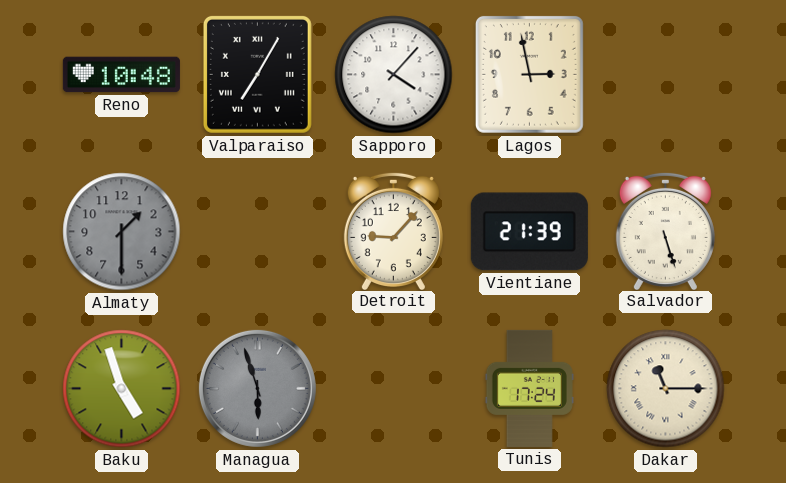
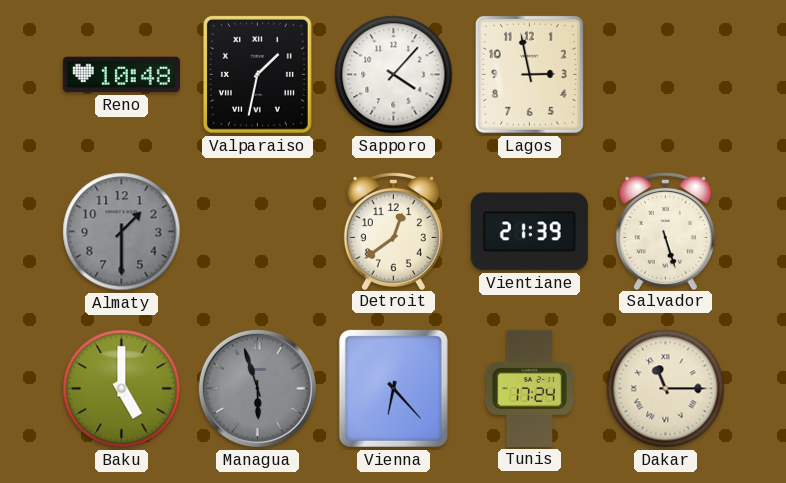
Valparaiso: 7:05 -> 1:32
Detroit: 9:07 -> 12:39
Baku: 4:57 -> 5:00
Vienna: none -> 6:23
